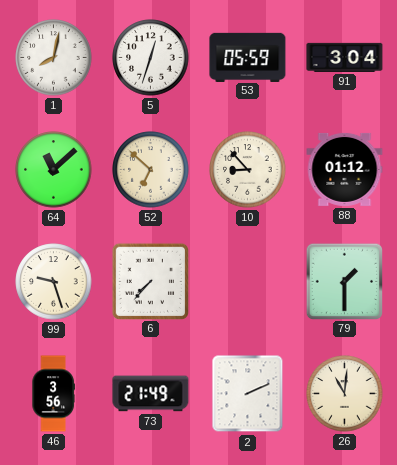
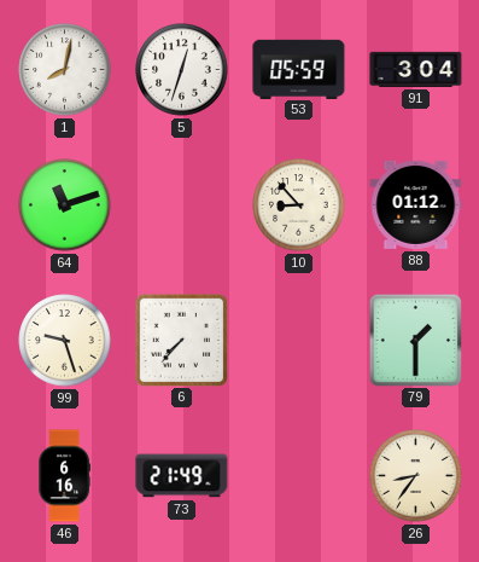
64: 11:08 -> 11:12
52: 6:52 -> none
46: 3:56 -> 6:16
2: 2:11 -> none
26: 11:01 -> 8:36
